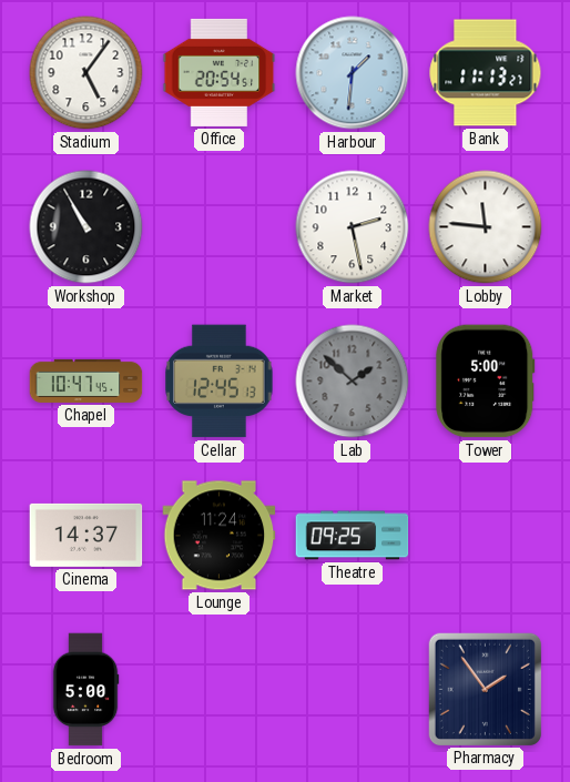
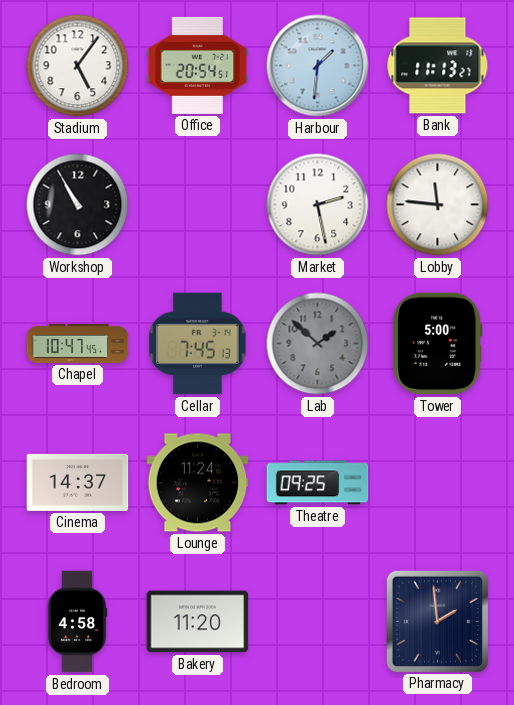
Cellar: 12:45 -> 7:45
Bedroom: 5:00 -> 4:58
Bakery: none -> 11:20
Pharmacy: 1:54 -> 1:59
